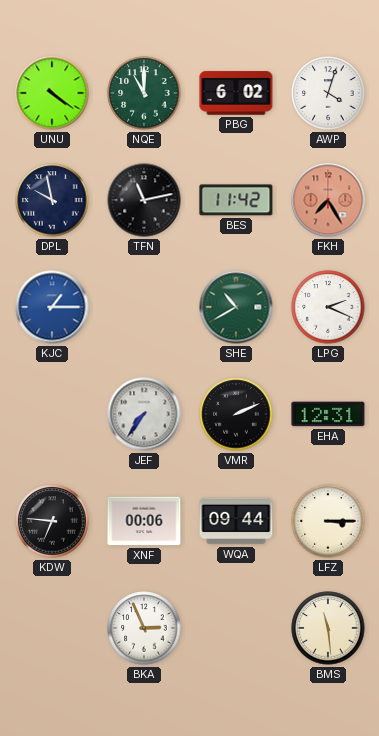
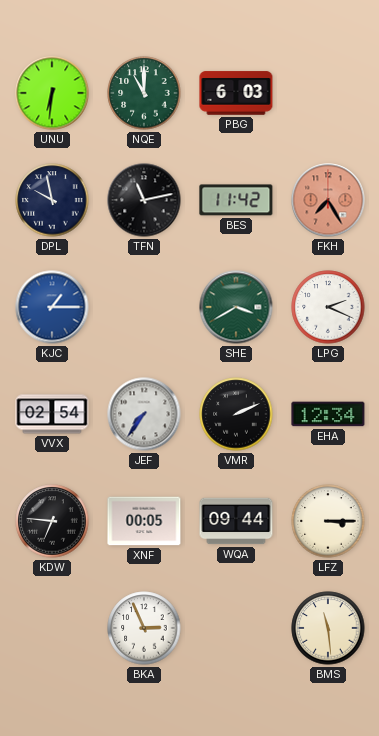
UNU: 4:21 -> 6:31
PBG: 6:02 -> 6:03
AWP: 4:03 -> none
SHE: 10:40 -> 3:40
VVX: none -> 02:54
EHA: 12:31 -> 12:34
XNF: 00:06 -> 00:05
